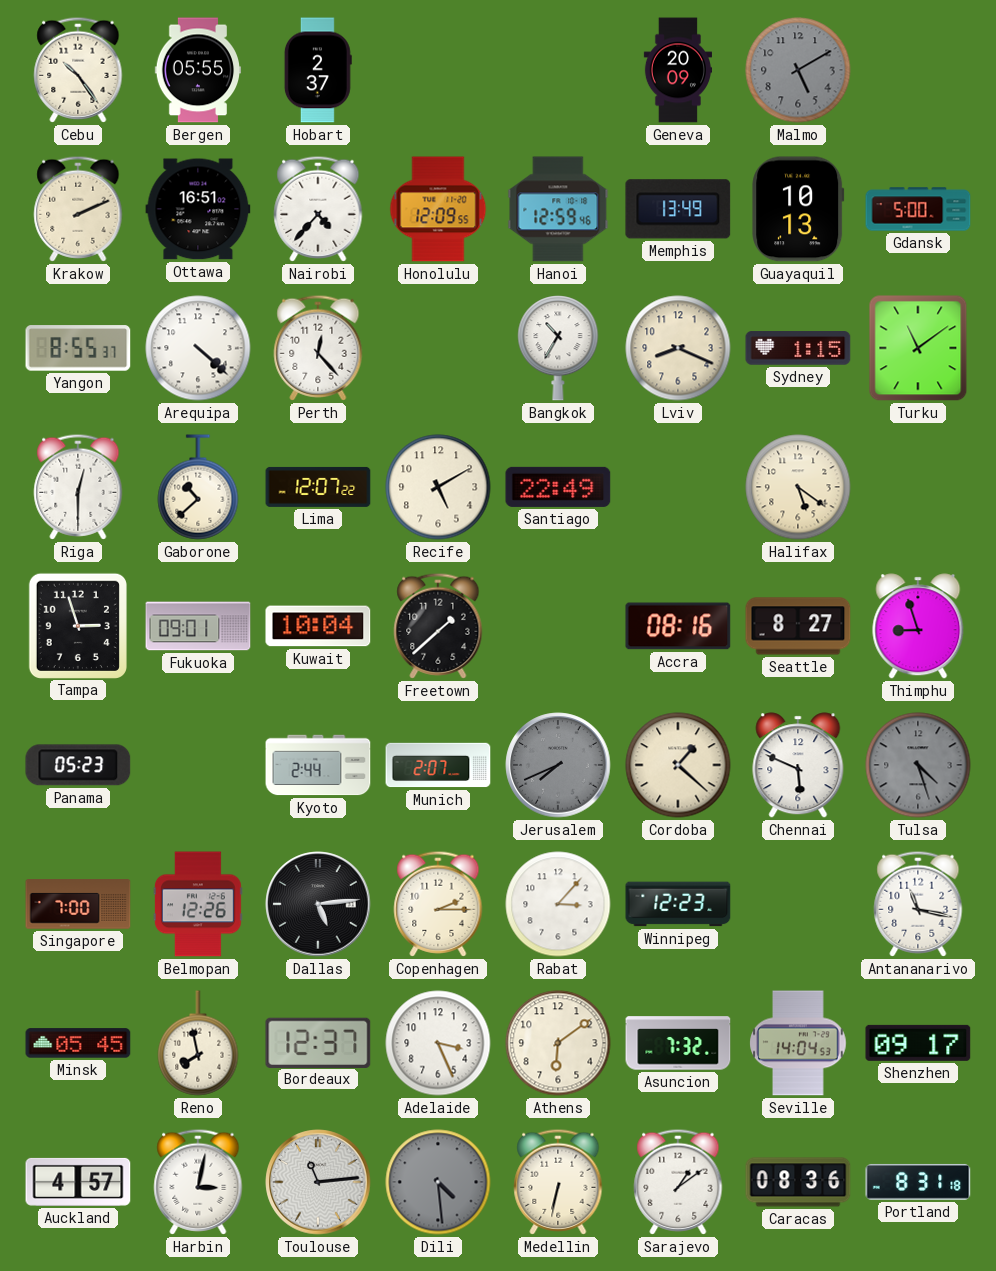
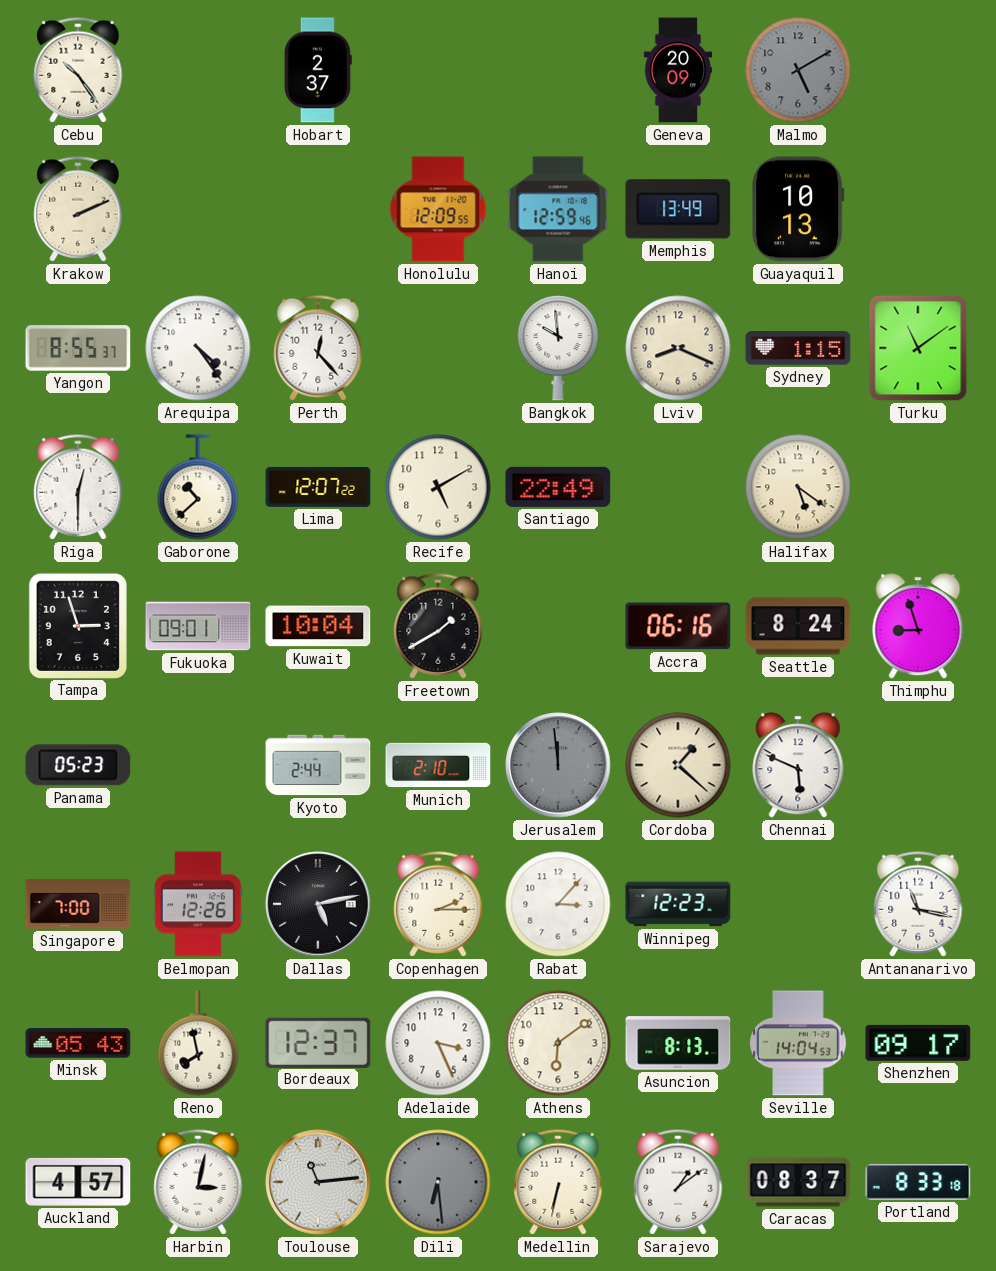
Bergen: 05:55 -> none
Ottawa: 16:51 -> none
Nairobi: 4:37 -> none
Gdansk: 5:00 -> none
Arequipa: 4:22 -> 4:24
Bangkok: 10:35 -> 9:59
Freetown: 1:38 -> 1:40
Accra: 08:16 -> 06:16
Seattle: 8:27 -> 8:24
Munich: 2:07 -> 2:10
Jerusalem: 7:41 -> 11:59
Tulsa: 4:27 -> none
Dallas: 5:14 -> 5:13
Minsk: 05:45 -> 05:43
Asuncion: 7:32 -> 8:13
Dili: 4:29 -> 6:29
Caracas: 08:36 -> 08:37
Portland: 8:31 -> 8:33
